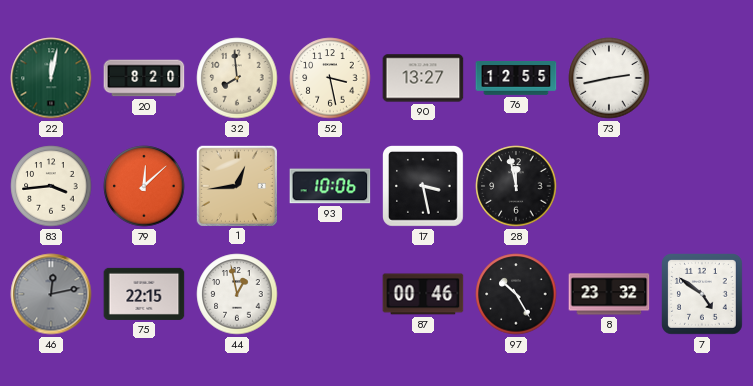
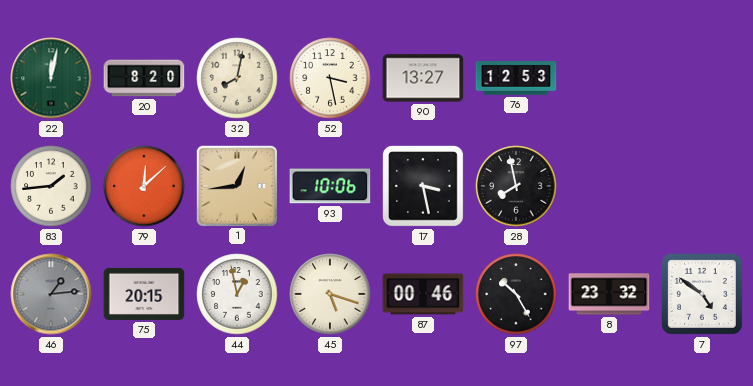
32: 7:59 -> 8:02
76: 12:55 -> 12:53
73: 2:43 -> none
83: 3:44 -> 1:44
28: 11:58 -> 7:58
46: 12:13 -> 1:14
75: 22:15 -> 20:15
45: none -> 5:18
